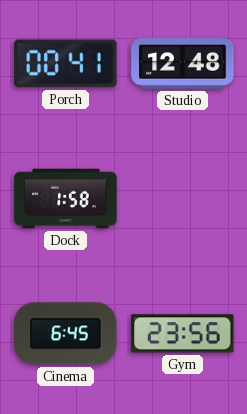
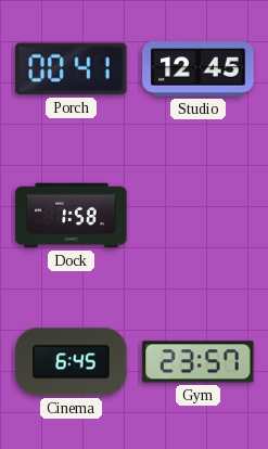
Studio: 12:48 -> 12:45
Gym: 23:56 -> 23:57
